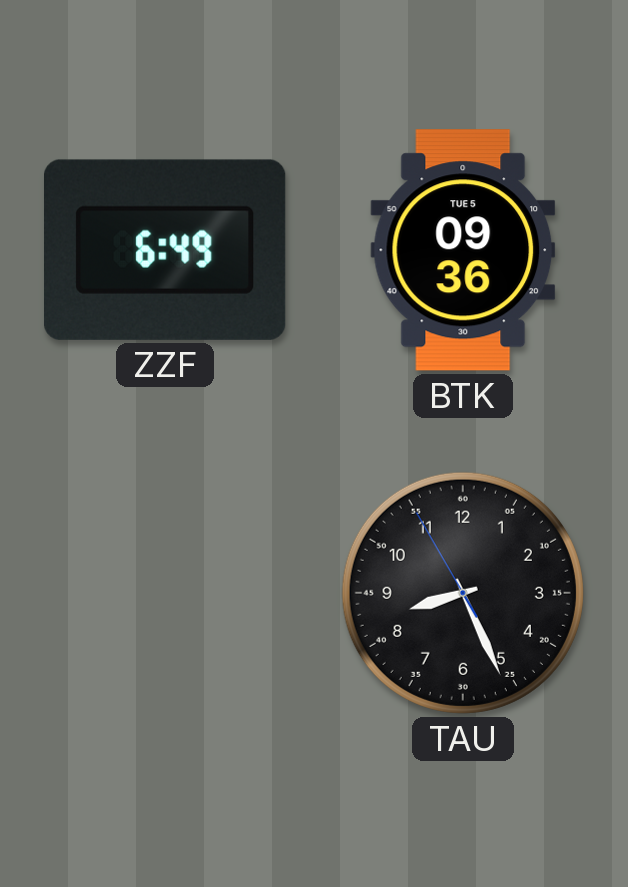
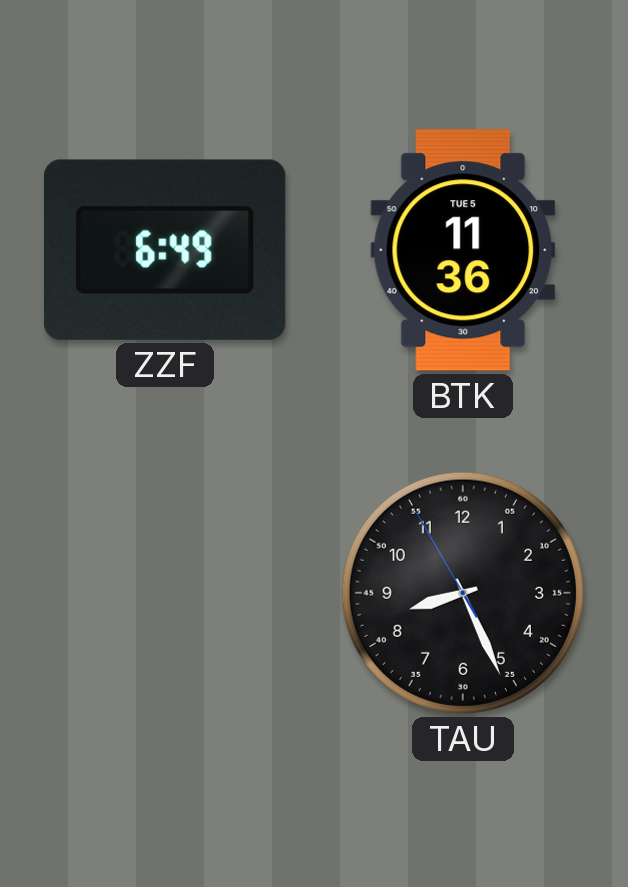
BTK: 09:36 -> 11:36
